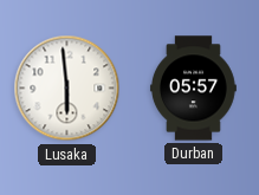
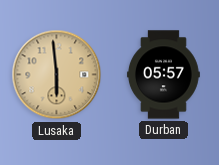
Lusaka dial: white -> champagne
